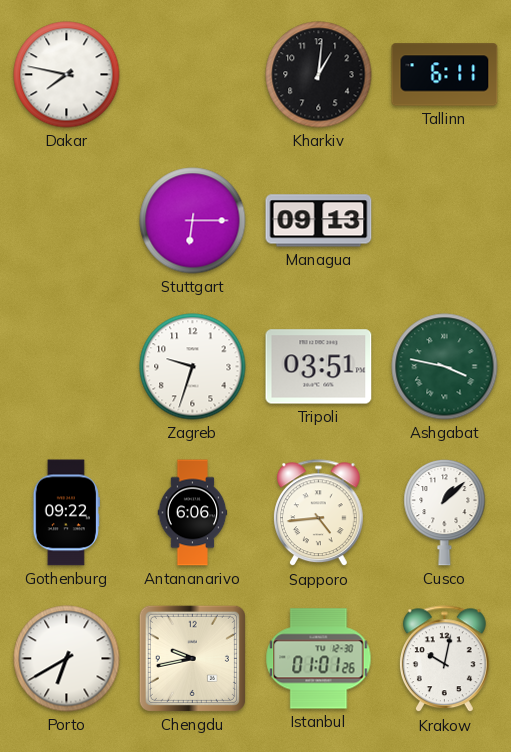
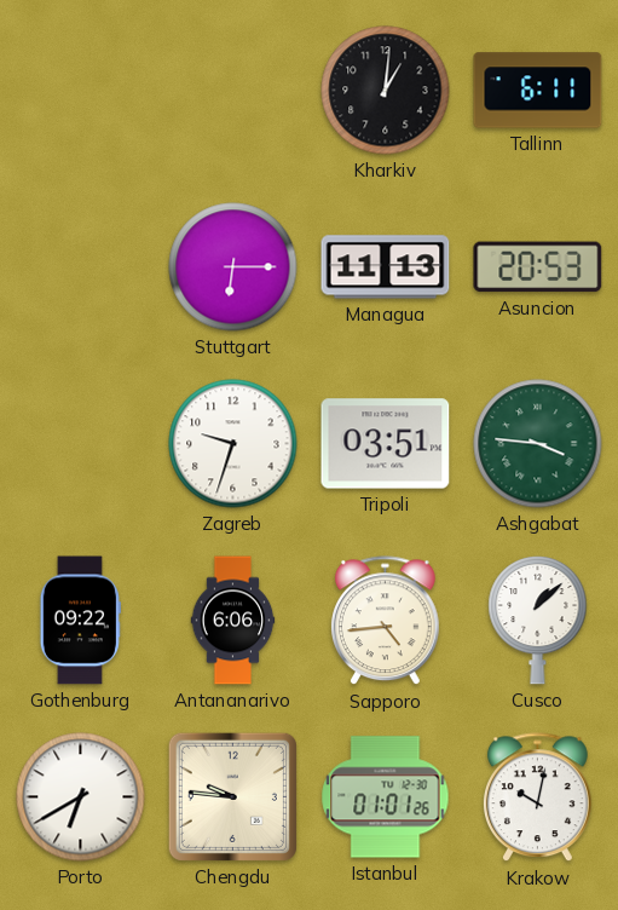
Dakar: 7:47 -> none
Managua: 09:13 -> 11:13
Asuncion: none -> 20:53
Ashgabat: 3:47 -> 3:46
Chengdu: 9:43 -> 9:46
